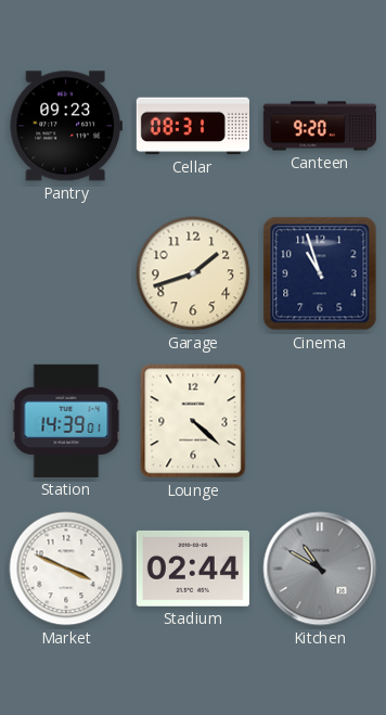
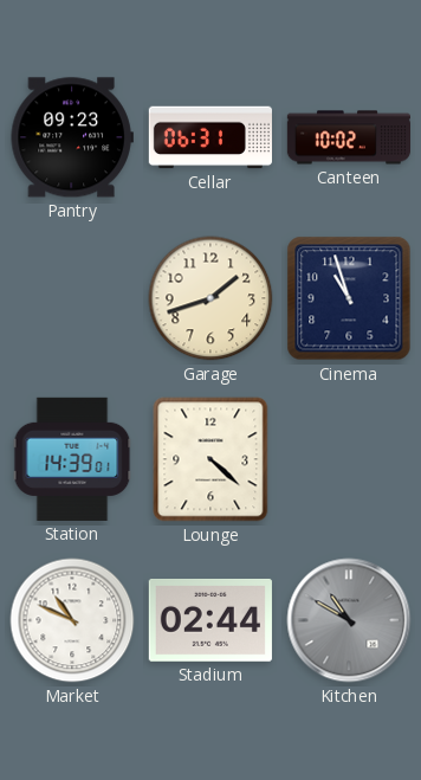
Cellar: 08:31 -> 06:31
Canteen: 9:20 -> 10:02
Market: 3:49 -> 10:49
